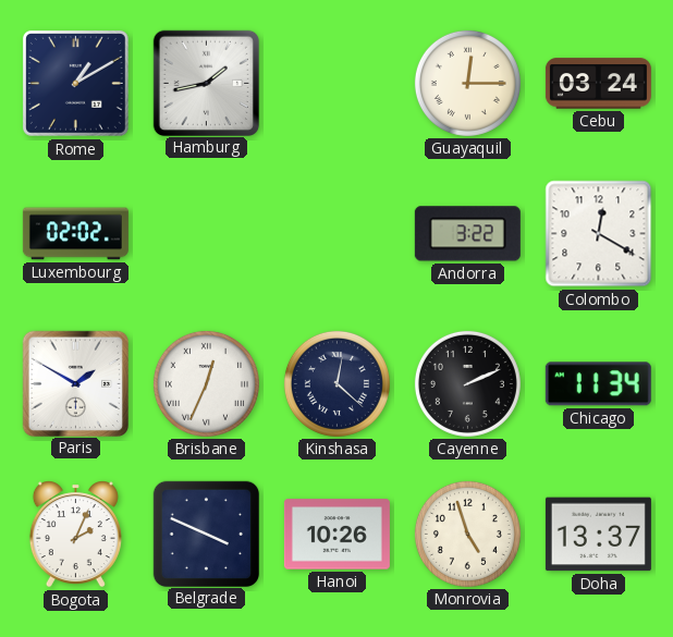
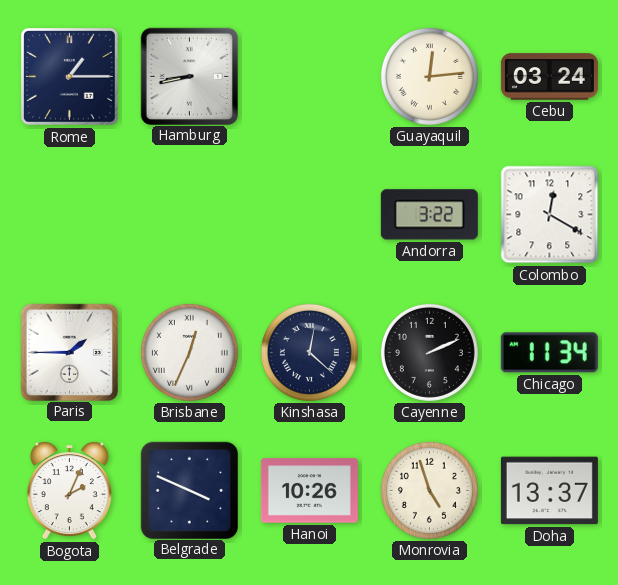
Rome: 1:10 -> 1:15
Hamburg: 1:43 -> 8:43
Guayaquil: 12:15 -> 12:14
Luxembourg: 02:02 -> none
Paris: 1:50 -> 1:45
